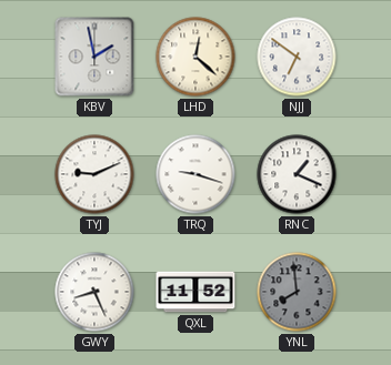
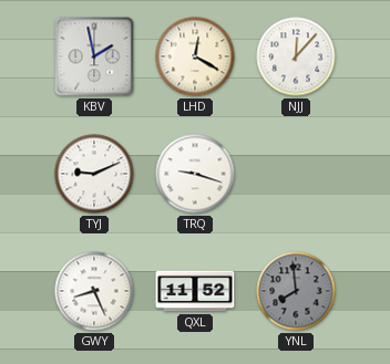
LHD: 12:22 -> 12:20
NJJ: 6:51 -> 12:07
RNC: 1:19 -> none
